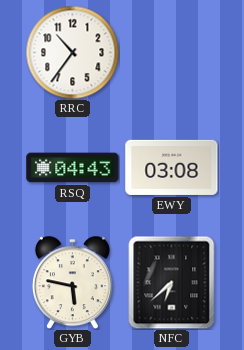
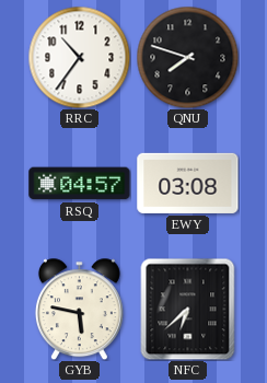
QNU: none -> 7:48
RSQ: 04:43 -> 04:57
